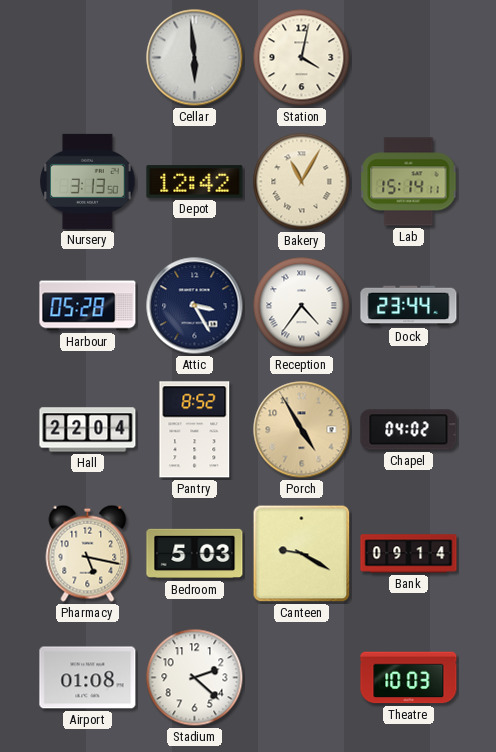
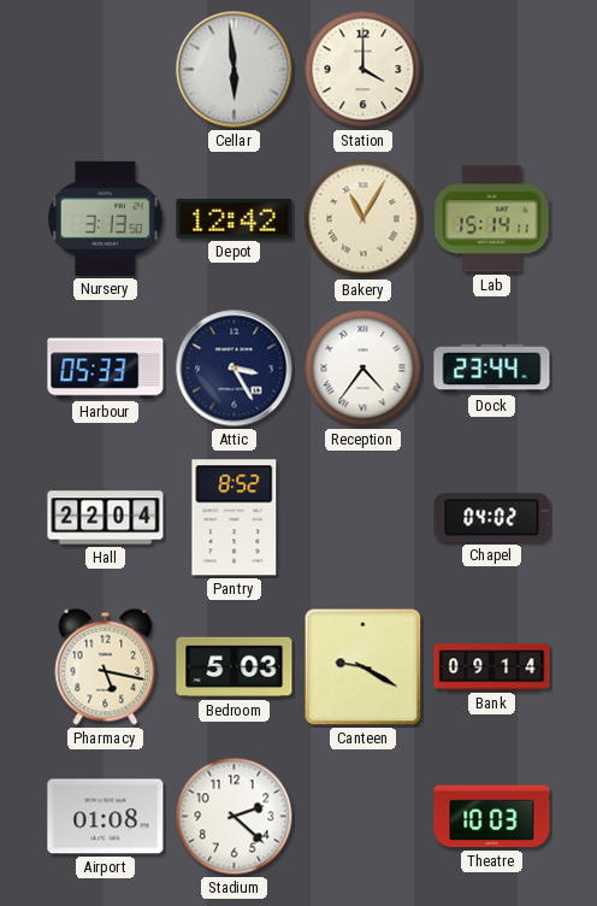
Station: 4:02 -> 4:00
Harbour: 05:28 -> 05:33
Porch: 4:55 -> none
